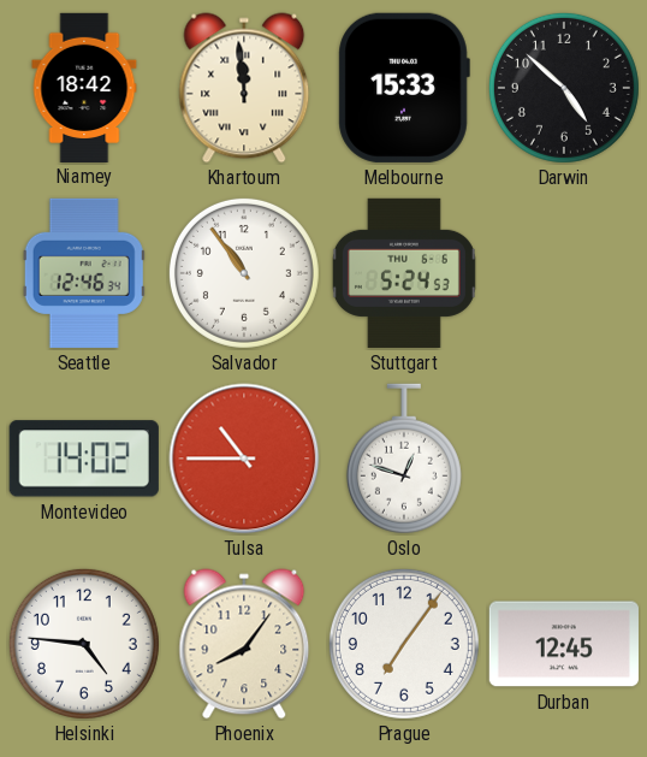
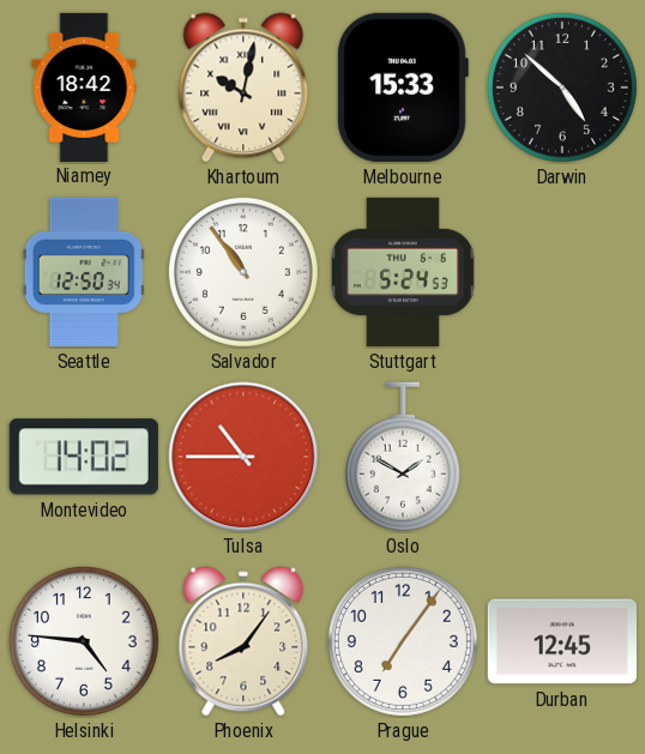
Khartoum: 11:59 -> 10:02
Seattle: 12:46 -> 12:50
Oslo: 12:48 -> 1:50
